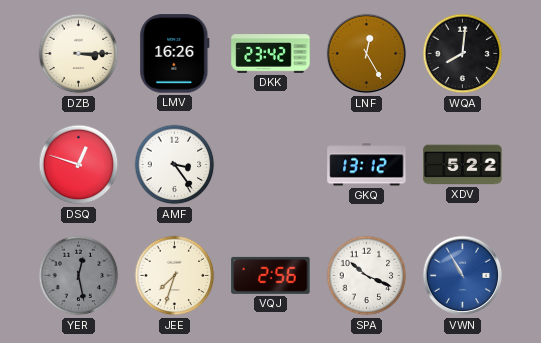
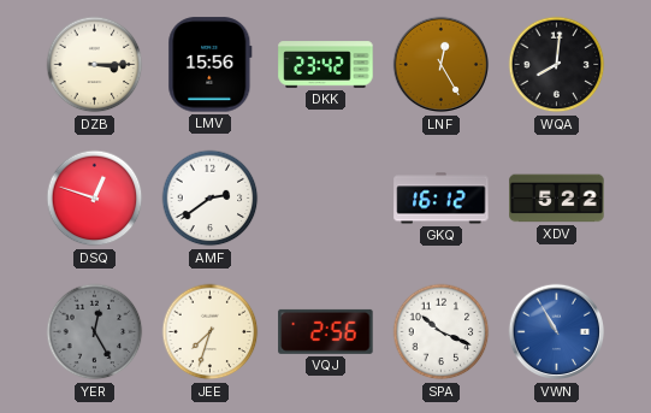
LMV: 16:26 -> 15:56
AMF: 3:24 -> 2:39
GKQ: 13:12 -> 16:12
YER: 12:28 -> 12:25
